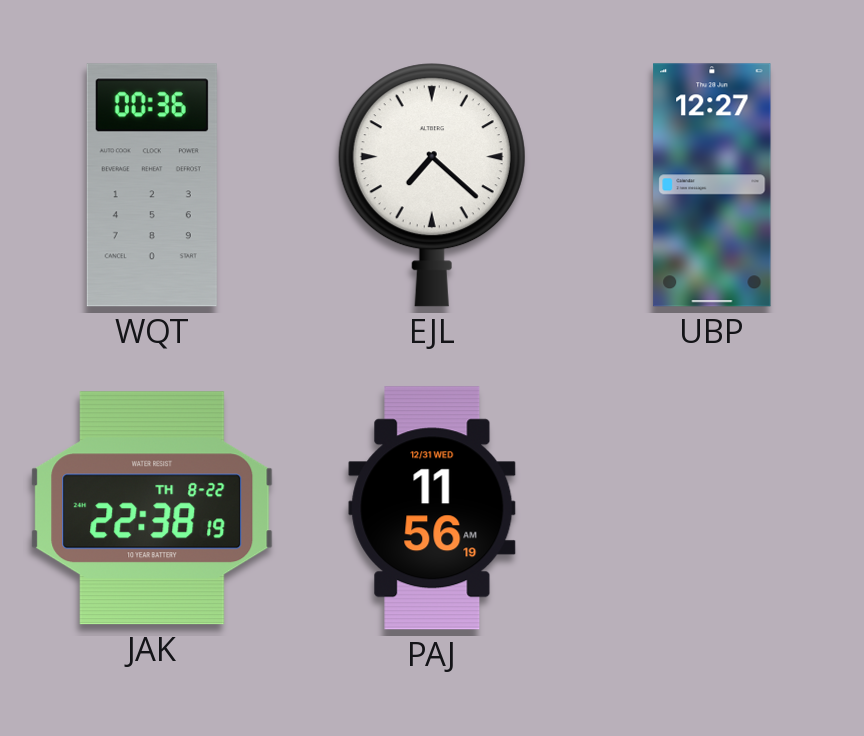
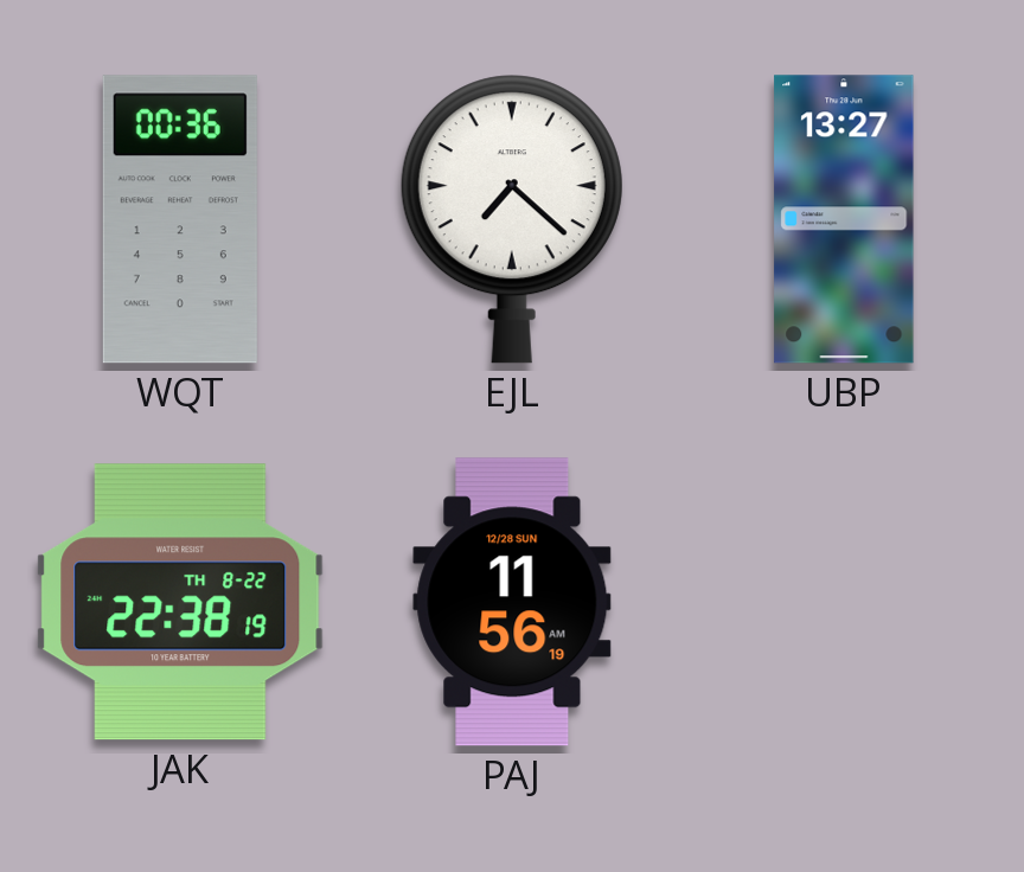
UBP: 12:27 -> 13:27
PAJ date: 12/31 WED -> 12/28 SUN
